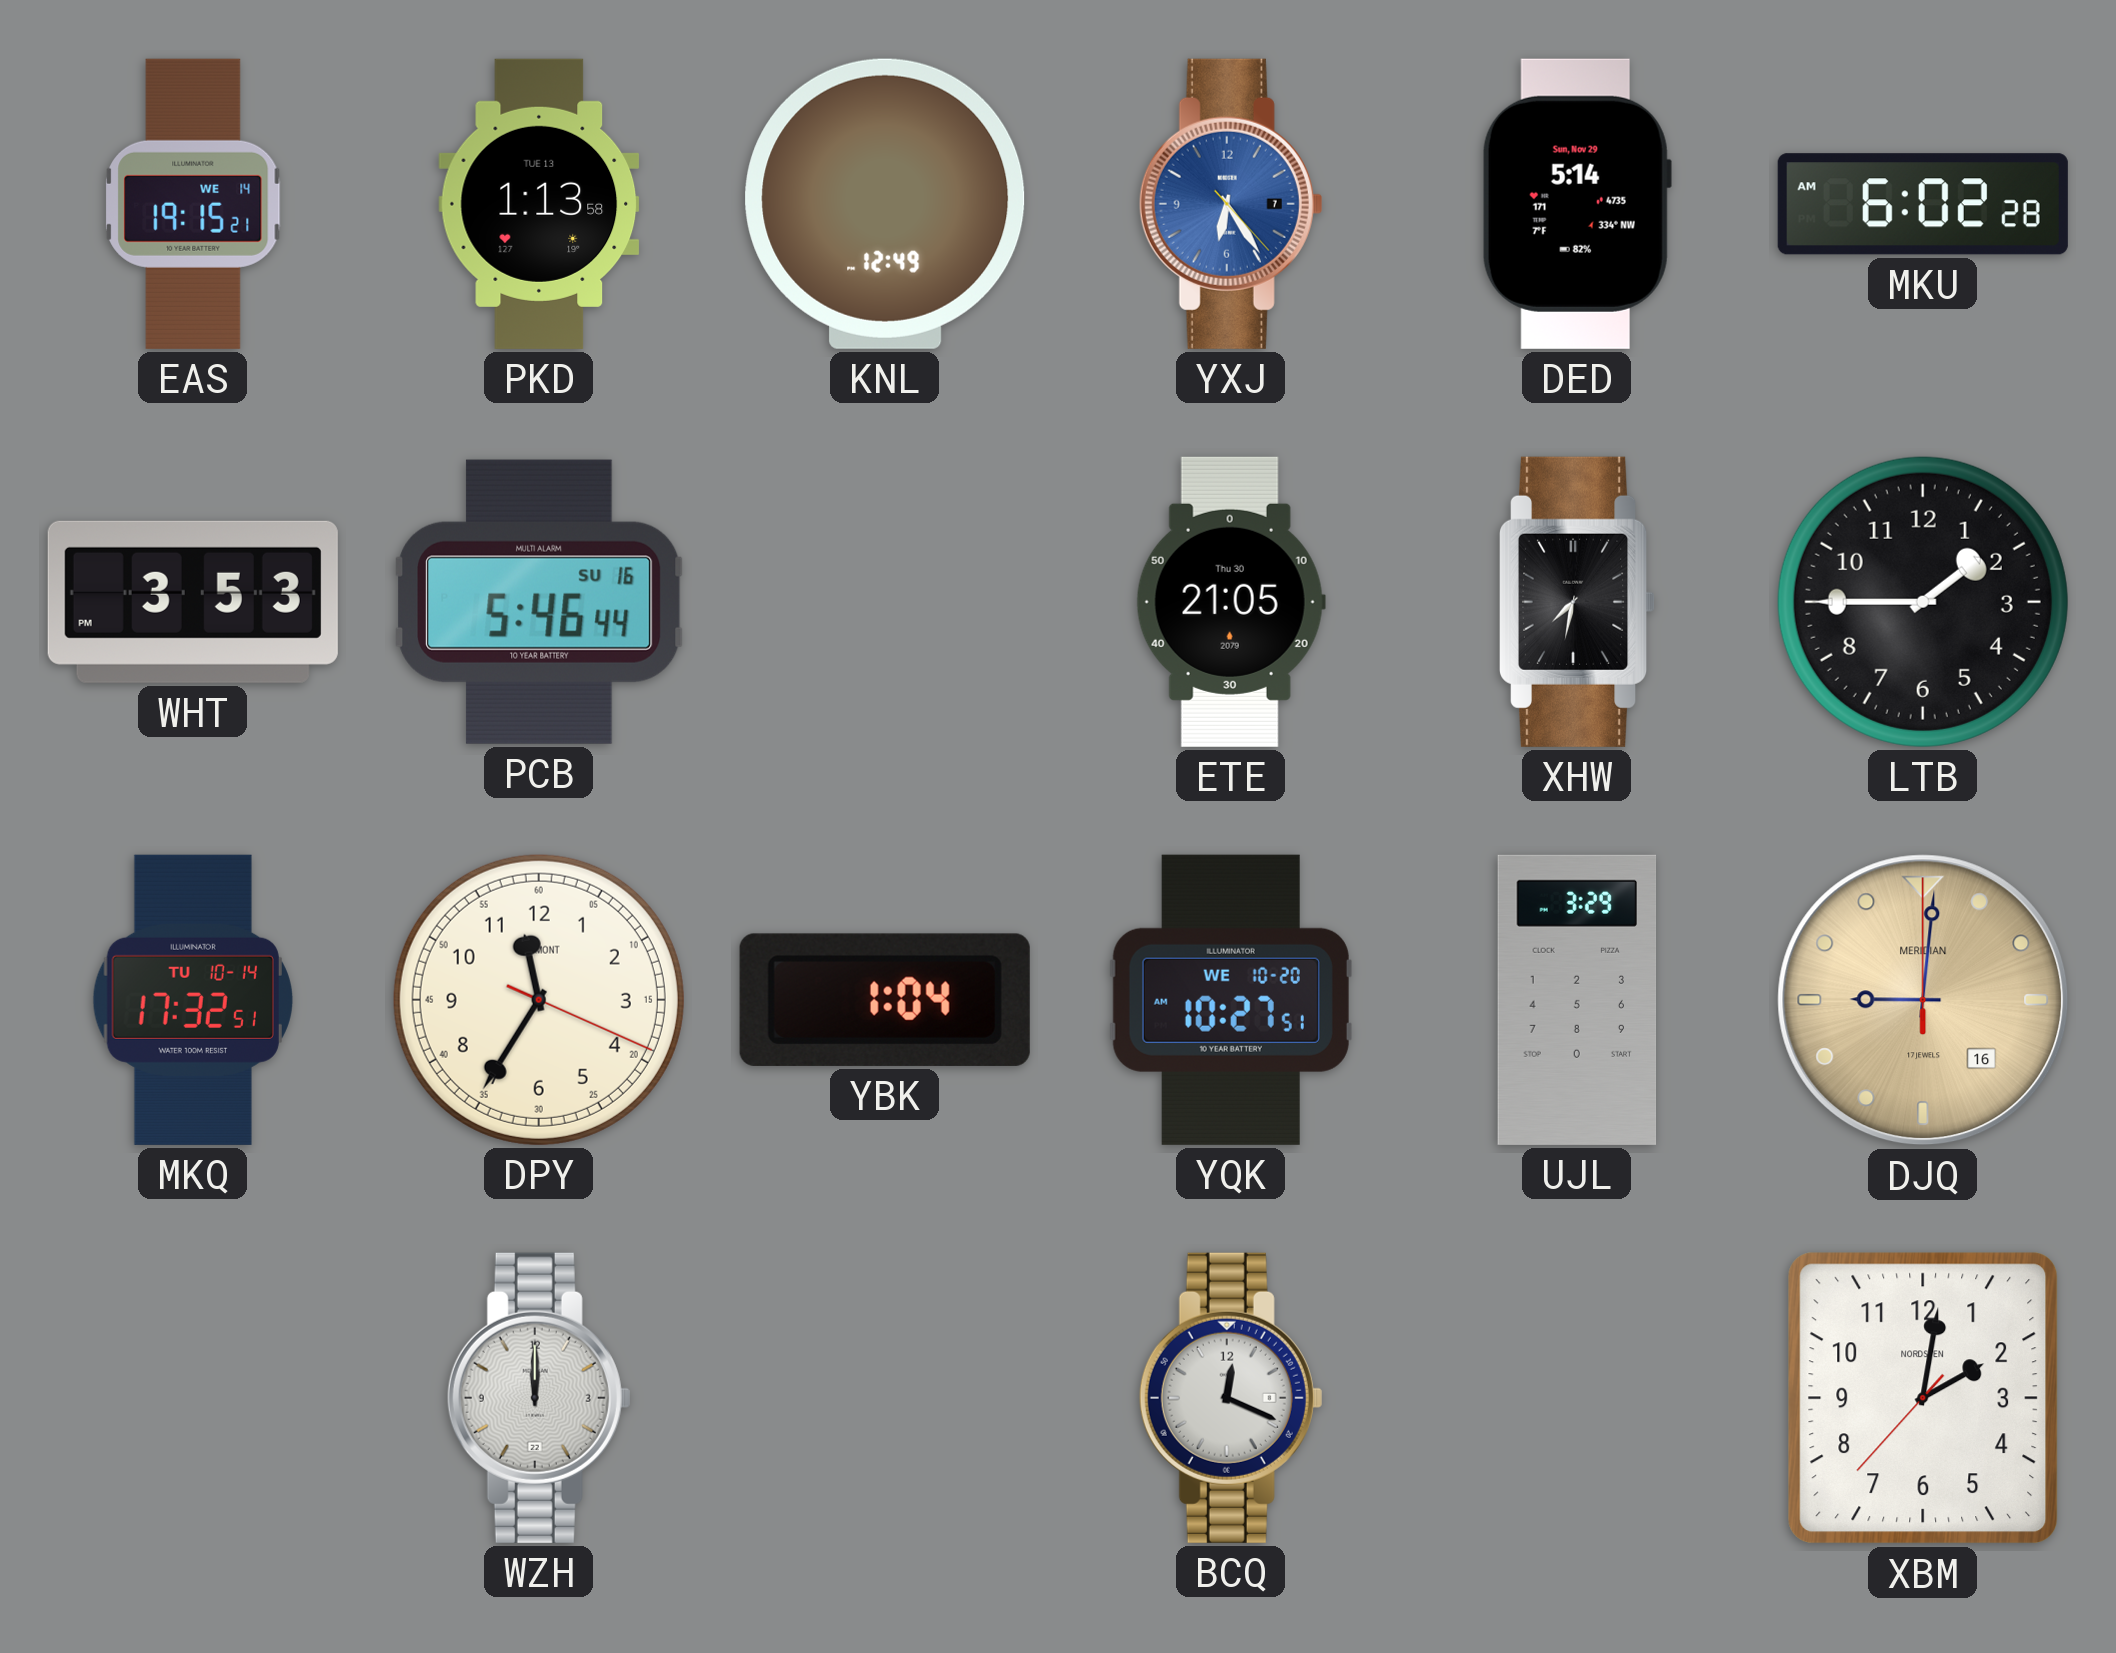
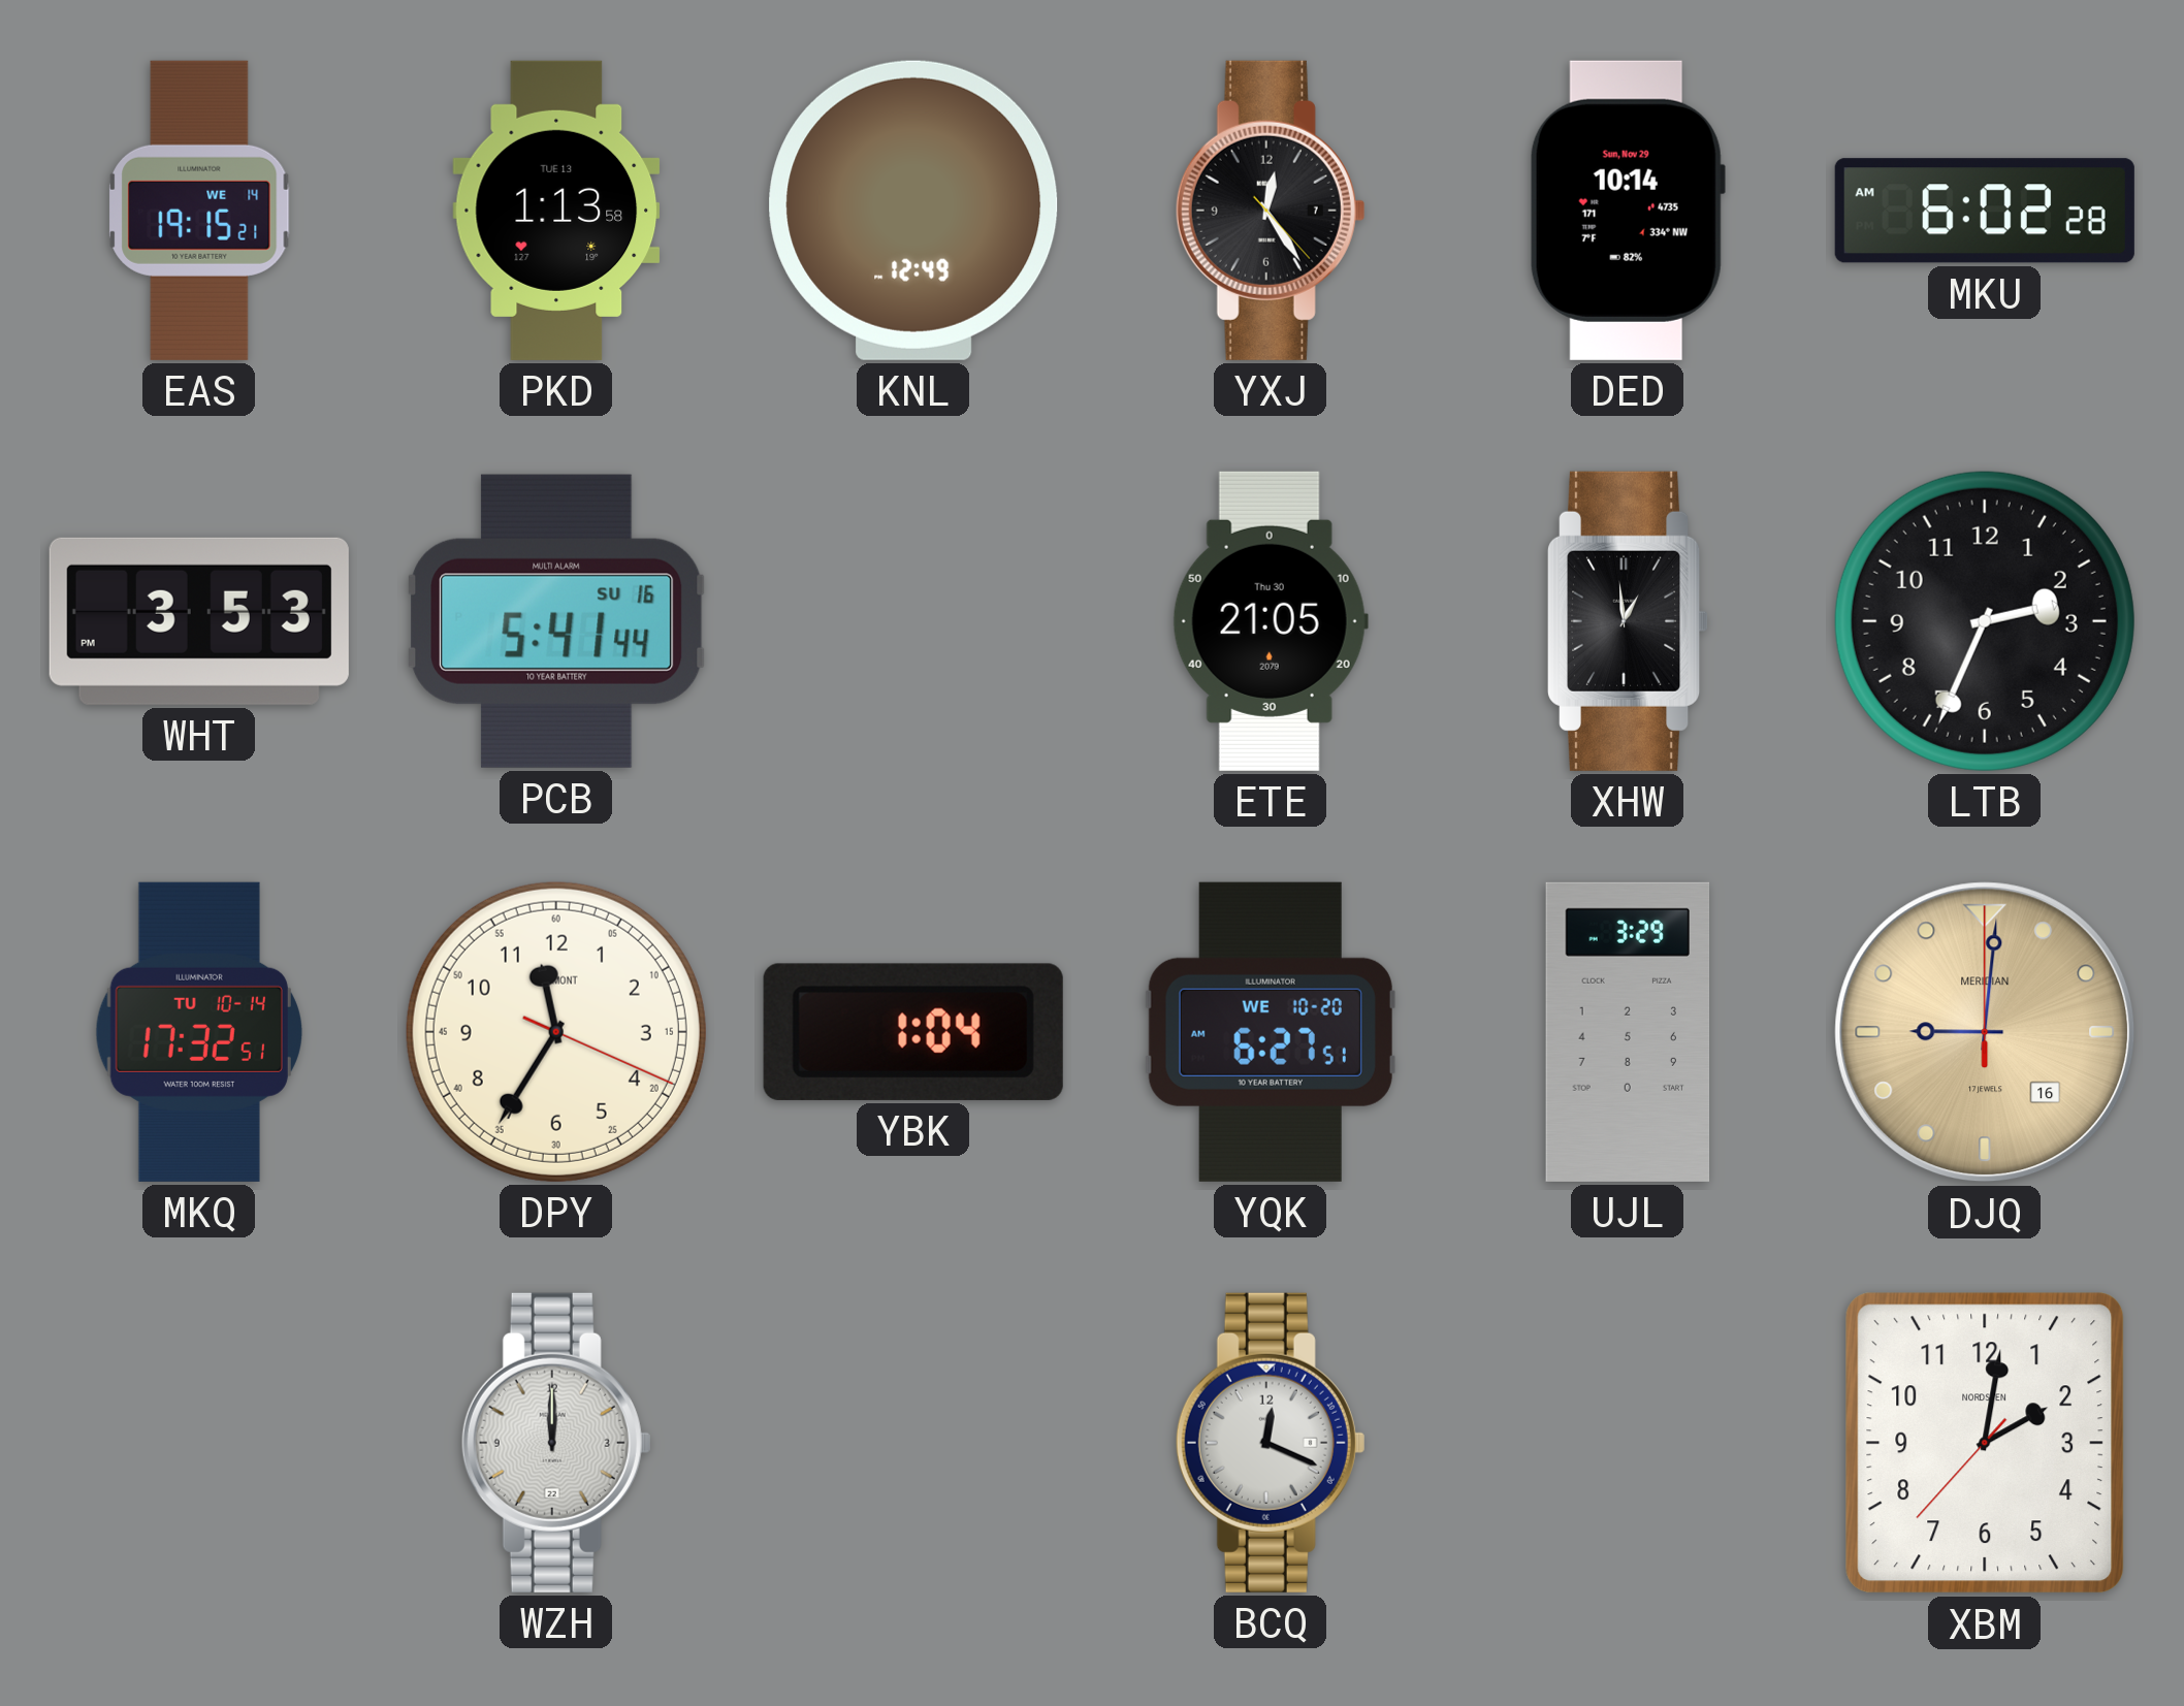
YXJ: 6:24 -> 12:24
YXJ dial: blue -> black
DED: 5:14 -> 10:14
PCB: 5:46 -> 5:41
XHW: 7:32 -> 12:59
LTB: 1:45 -> 2:34
YQK: 10:27 -> 6:27
